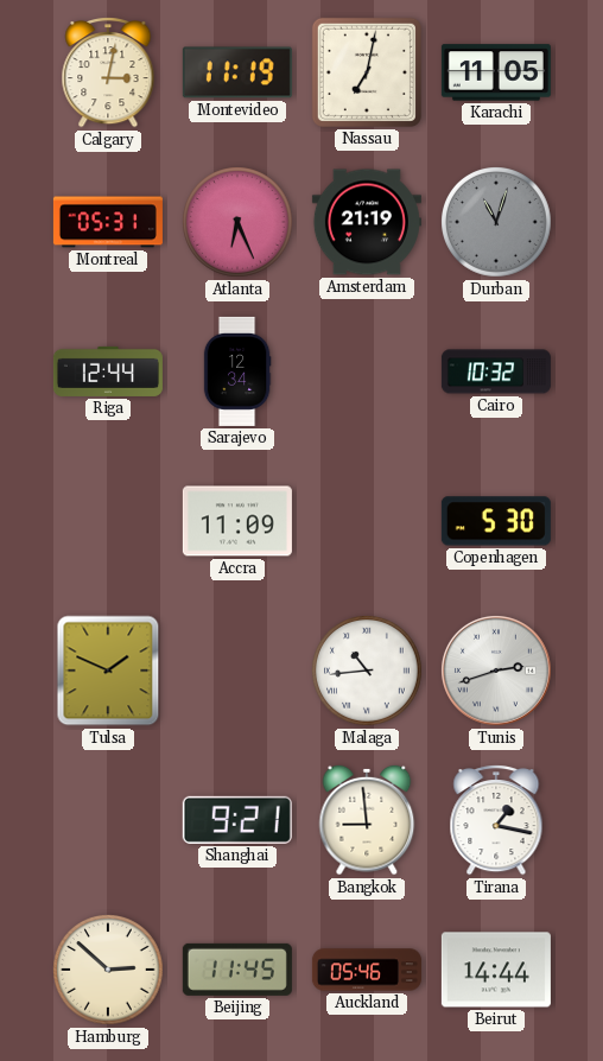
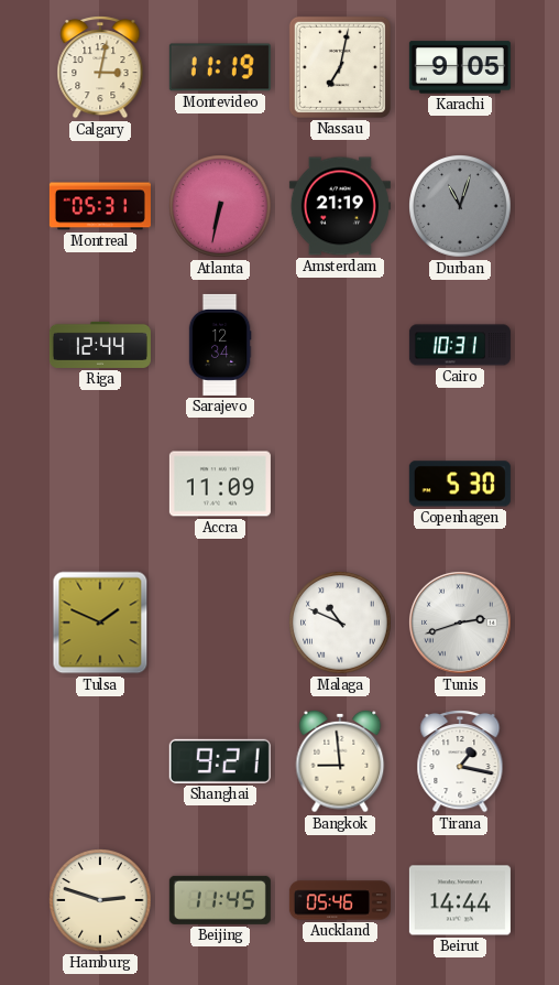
Karachi: 11:05 -> 9:05
Atlanta: 6:26 -> 6:32
Cairo: 10:32 -> 10:31
Malaga: 10:44 -> 10:49
Hamburg: 2:52 -> 2:48
